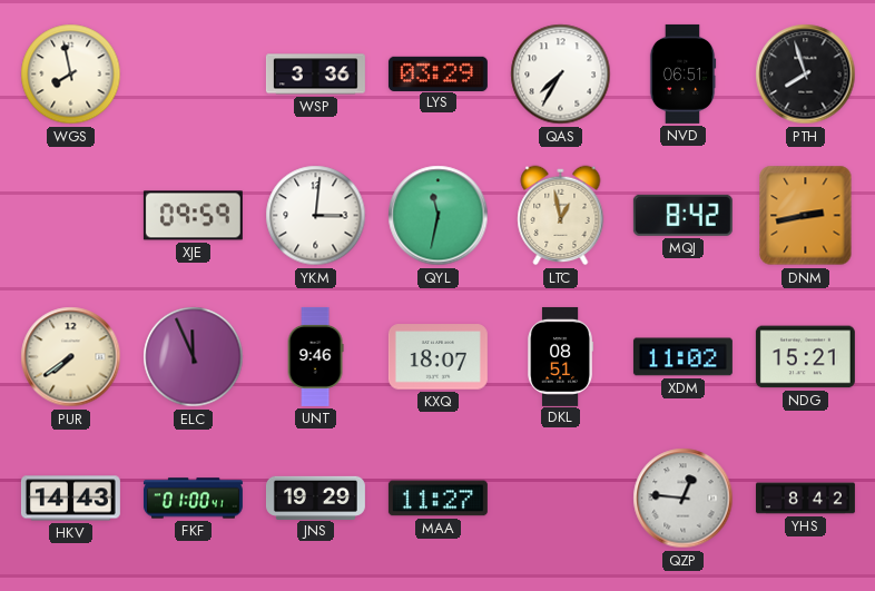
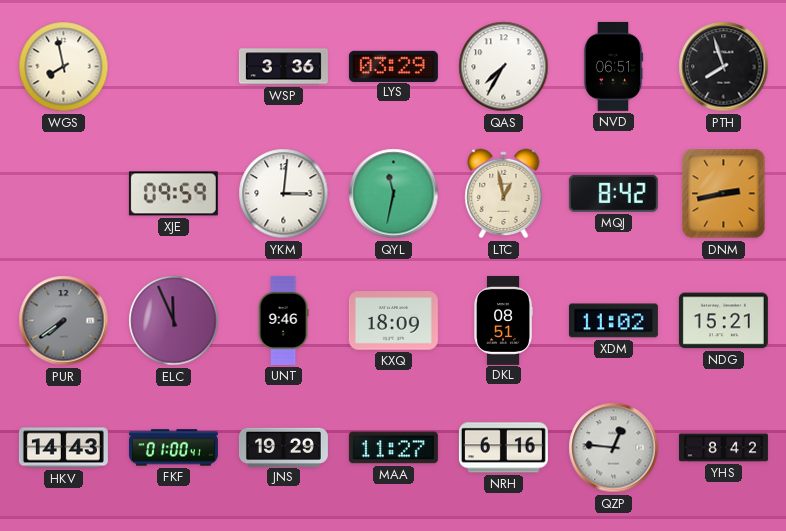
PUR dial: cream -> grey
KXQ: 18:07 -> 18:09
NRH: none -> 6:16
